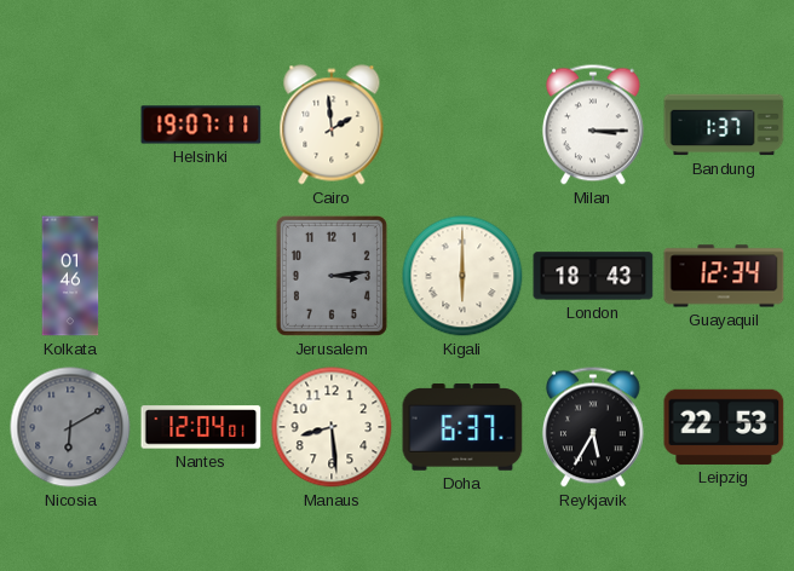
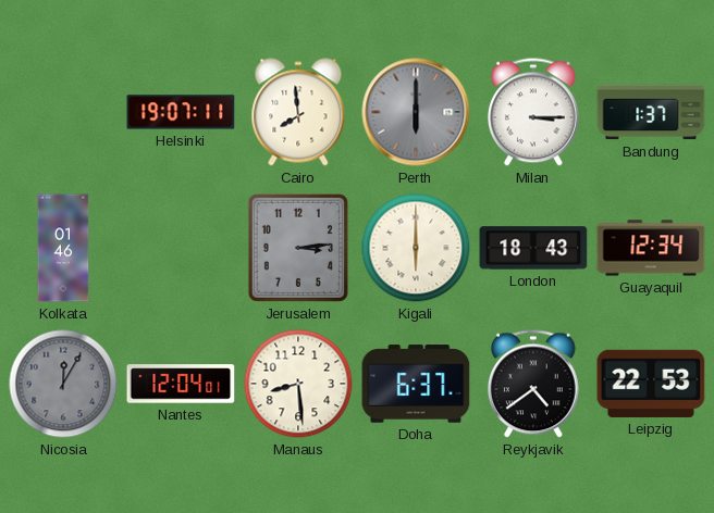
Cairo: 1:59 -> 7:59
Perth: none -> 6:00
Nicosia: 6:10 -> 12:05
Reykjavik: 5:35 -> 4:39
